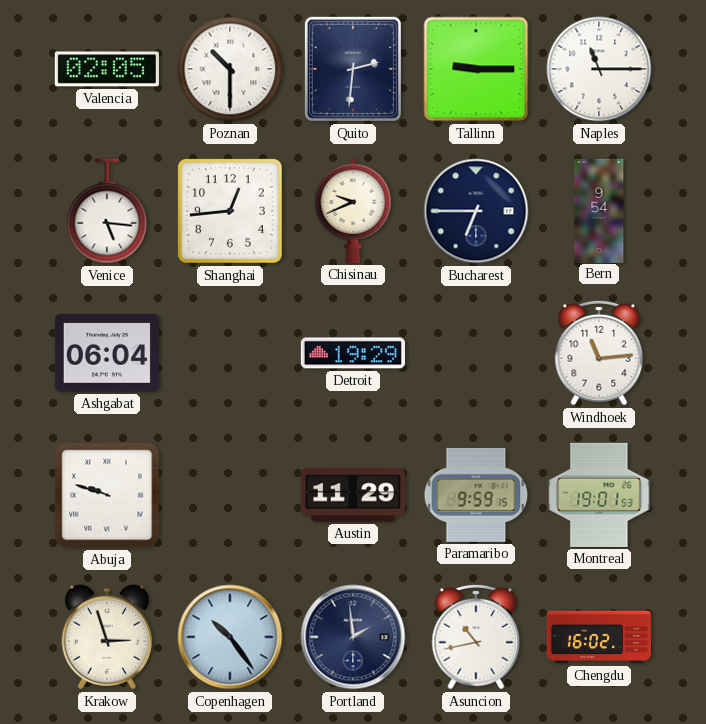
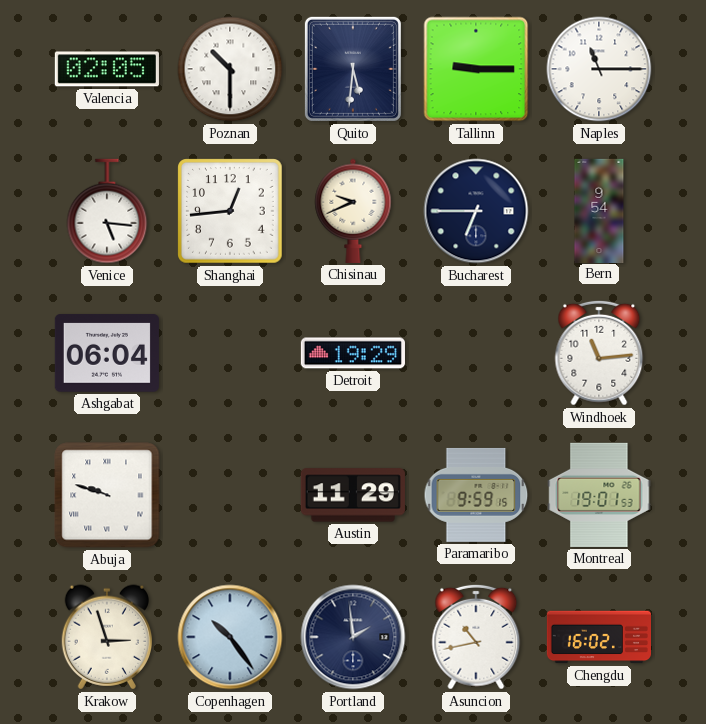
Quito: 2:31 -> 5:31
